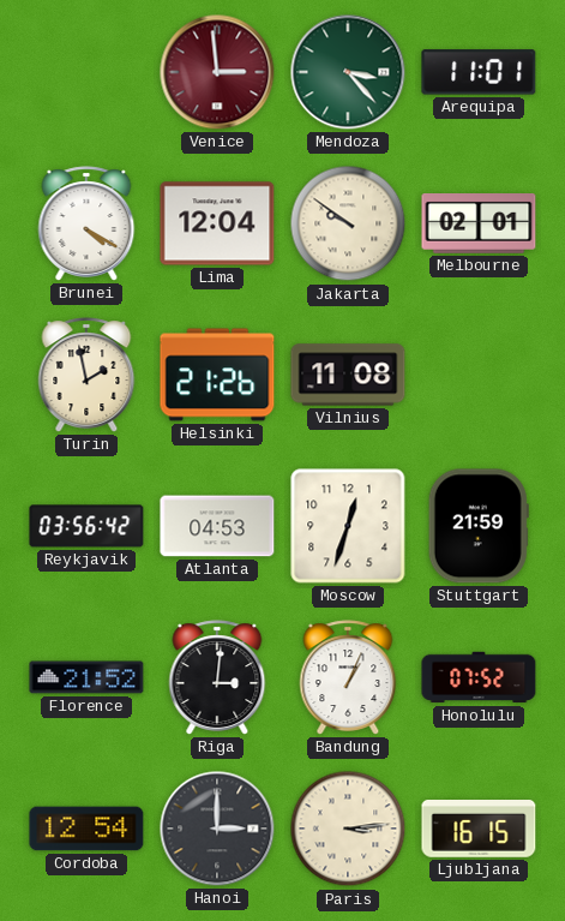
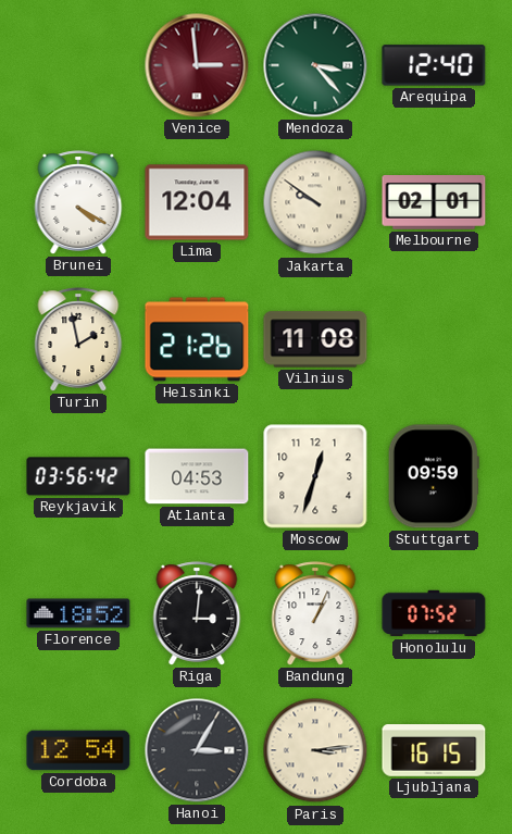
Arequipa: 11:01 -> 12:40
Stuttgart: 21:59 -> 09:59
Florence: 21:52 -> 18:52
Hanoi: 3:00 -> 3:05
